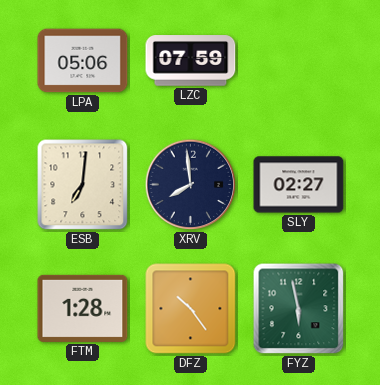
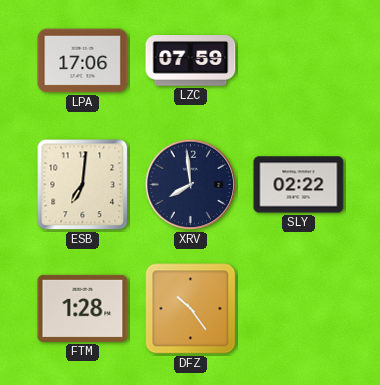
LPA: 05:06 -> 17:06
SLY: 02:27 -> 02:22
FYZ: 5:58 -> none
